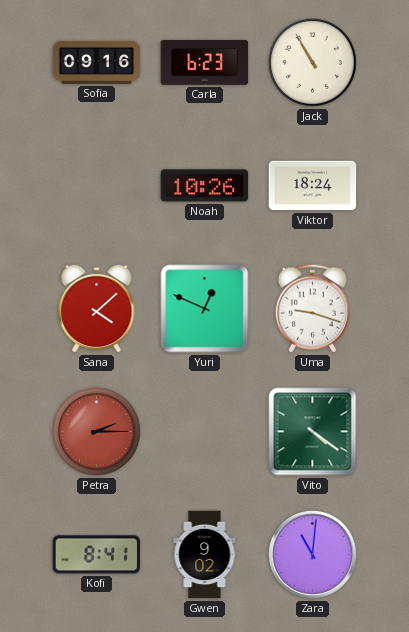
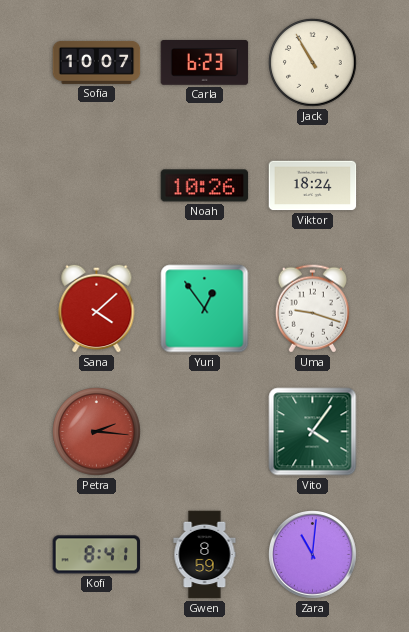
Sofia: 09:16 -> 10:07
Yuri: 12:49 -> 12:54
Petra: 2:15 -> 2:16
Vito: 4:21 -> 4:06
Gwen: 9:02 -> 8:59
